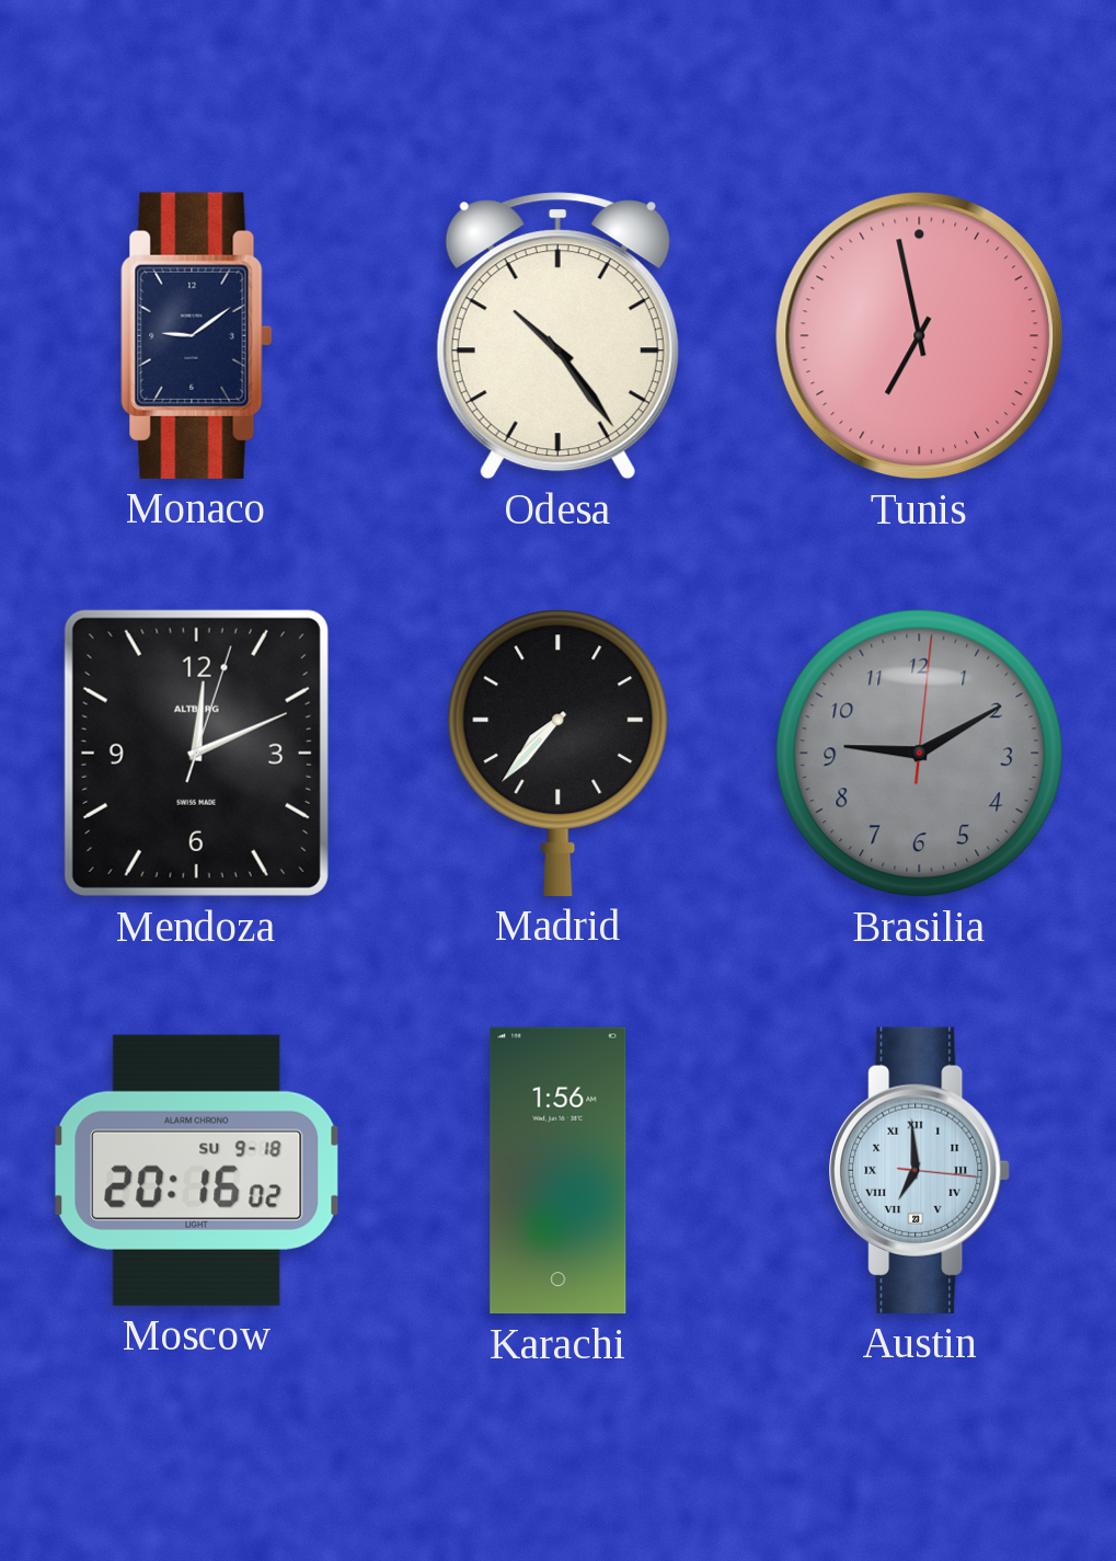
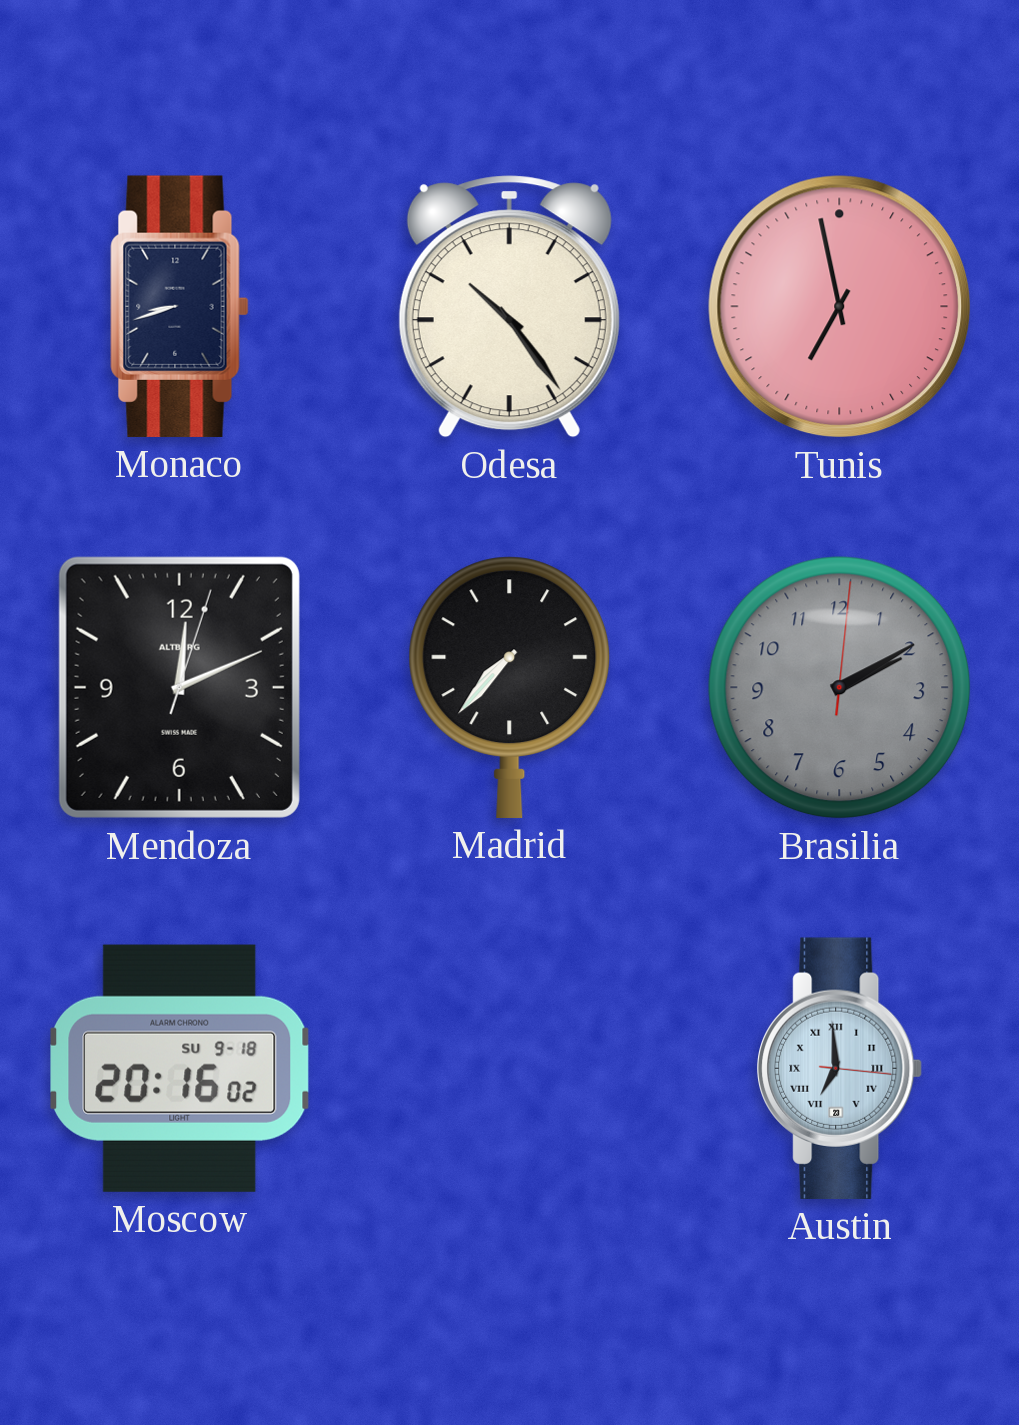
Monaco: 9:09 -> 8:42
Brasilia: 9:10 -> 2:10
Karachi: 1:56 -> none
